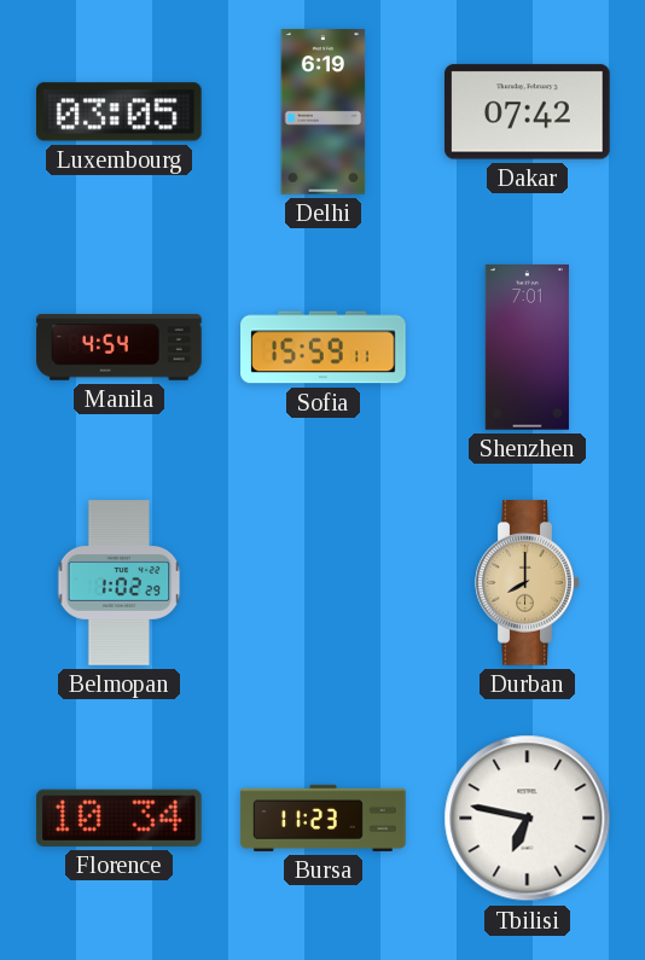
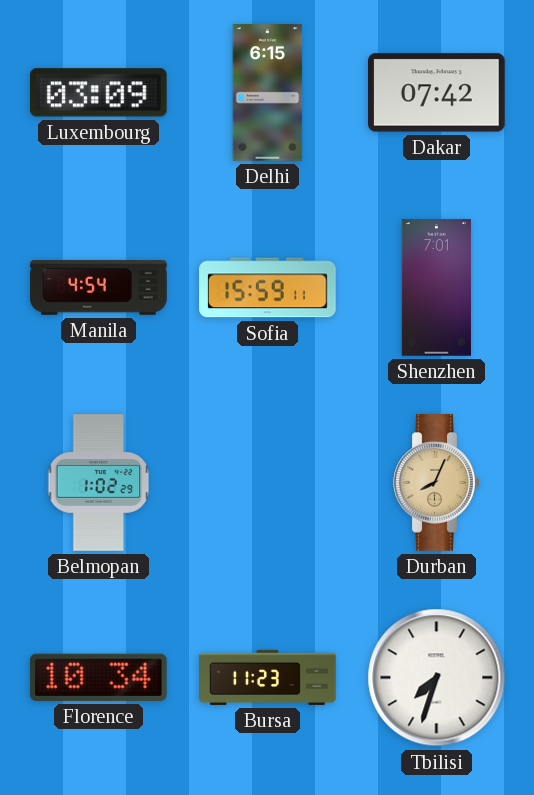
Luxembourg: 03:05 -> 03:09
Delhi: 6:19 -> 6:15
Durban: 8:00 -> 8:04
Tbilisi: 6:47 -> 7:33
